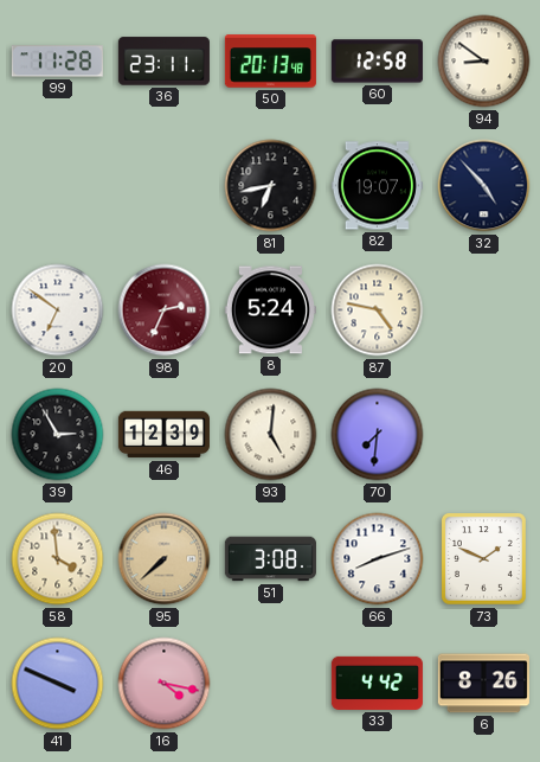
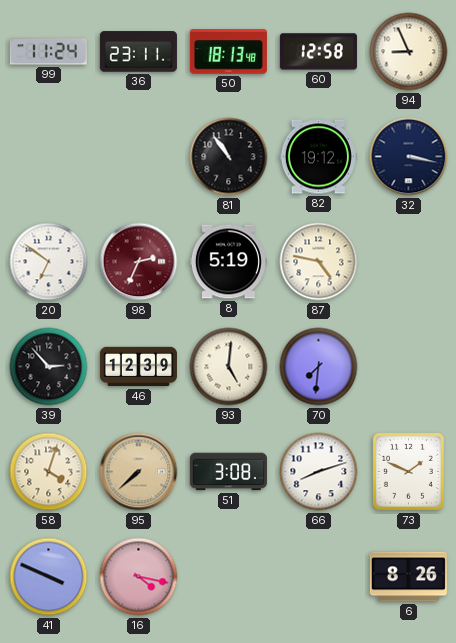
99: 11:28 -> 11:24
50: 20:13 -> 18:13
94: 8:51 -> 8:56
81: 6:43 -> 10:54
82: 19:07 -> 19:12
32: 4:53 -> 3:17
8: 5:24 -> 5:19
39: 2:55 -> 2:53
58: 3:59 -> 4:03
33: 4:42 -> none
